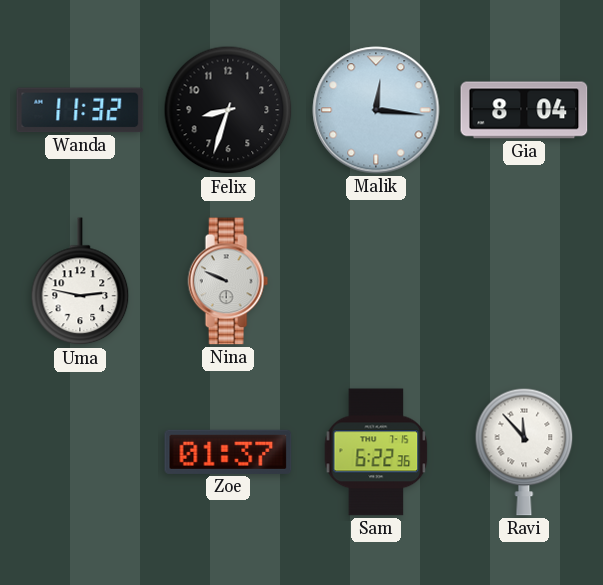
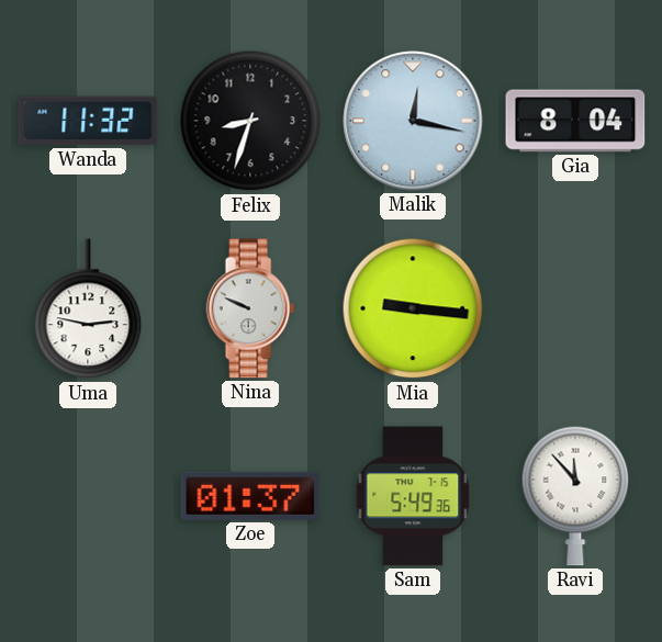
Malik: 12:16 -> 12:17
Mia: none -> 9:16
Sam: 6:22 -> 5:49
